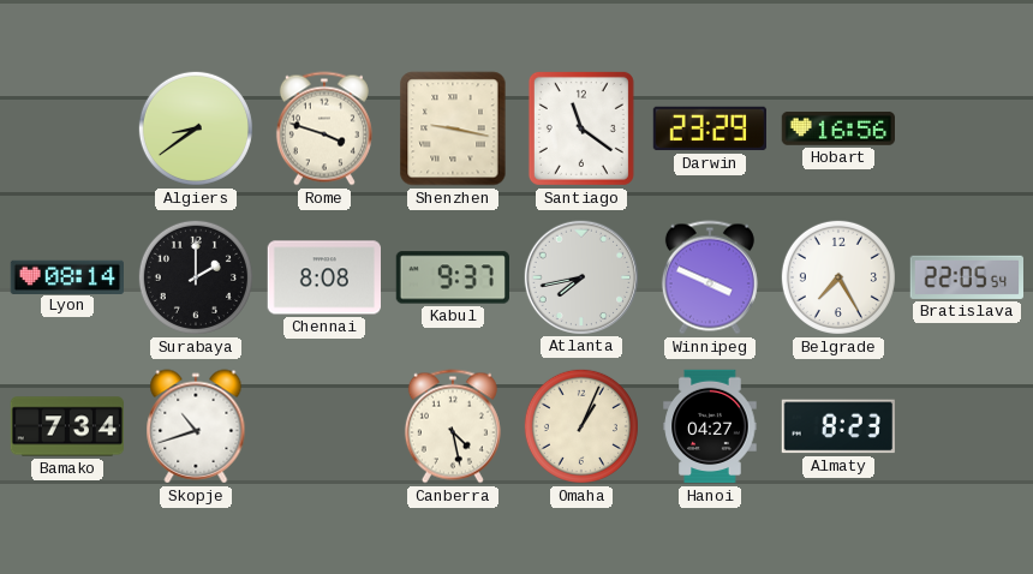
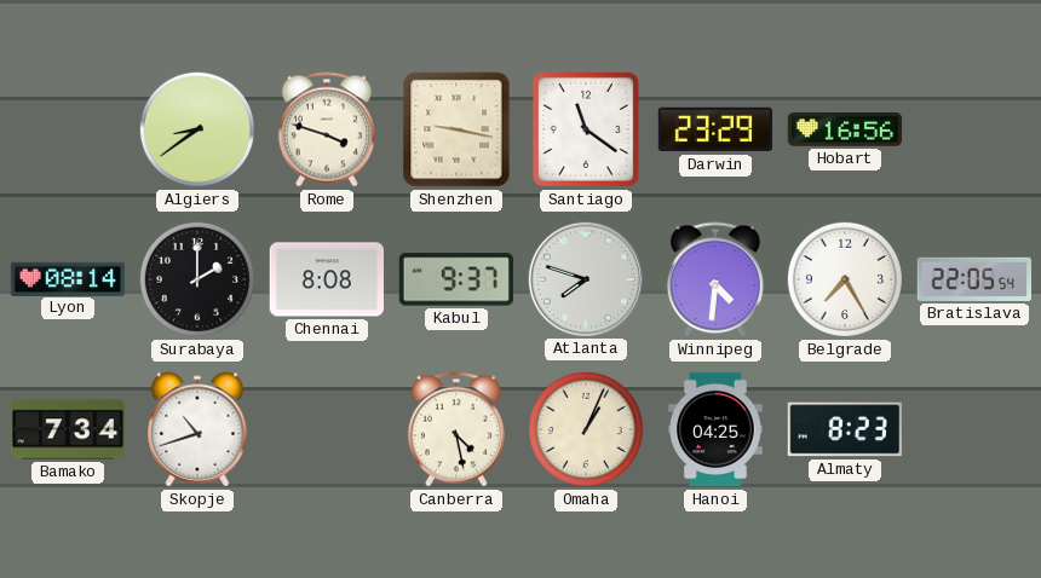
Atlanta: 7:43 -> 7:48
Winnipeg: 3:49 -> 4:31
Hanoi: 04:27 -> 04:25
